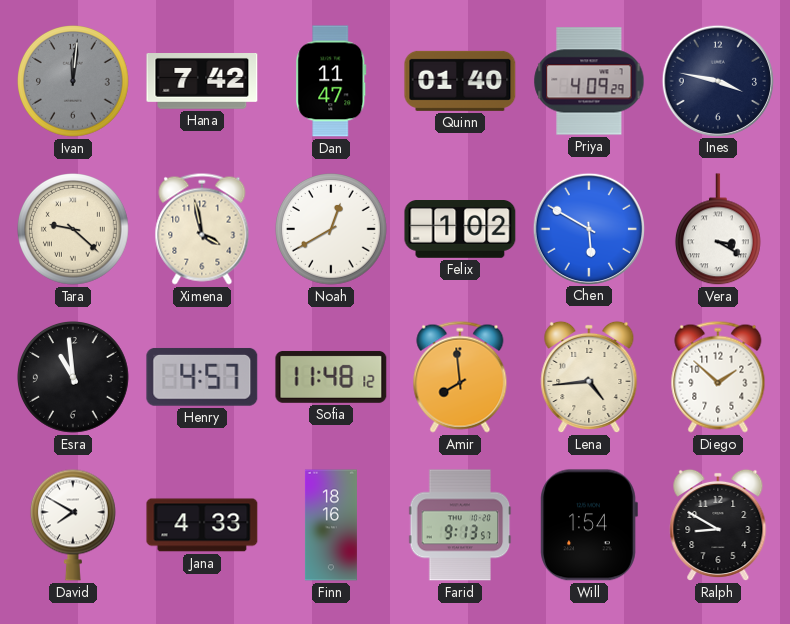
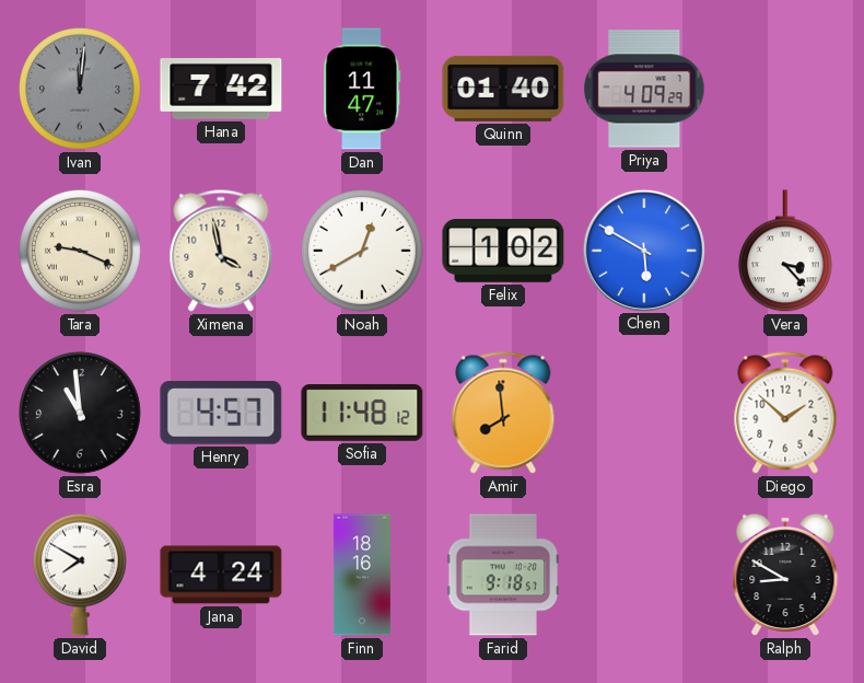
Ines: 3:47 -> none
Tara: 9:22 -> 9:19
Vera: 3:20 -> 3:23
Lena: 4:44 -> none
Jana: 4:33 -> 4:24
Farid: 9:13 -> 9:18
Will: 1:54 -> none
